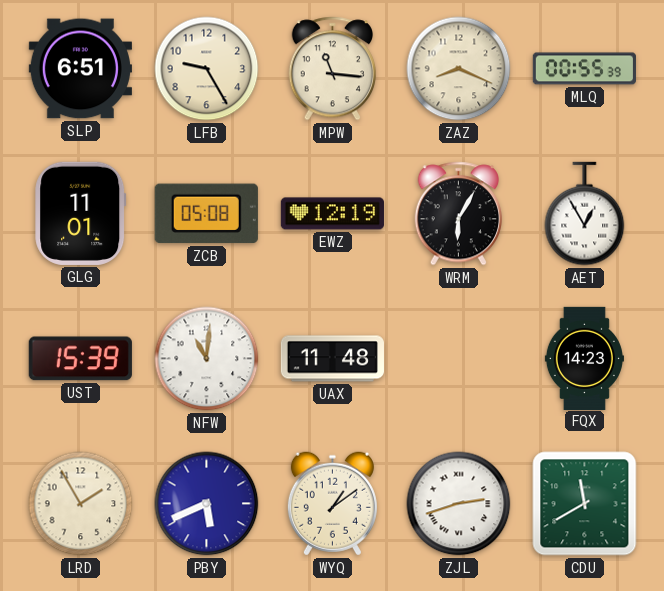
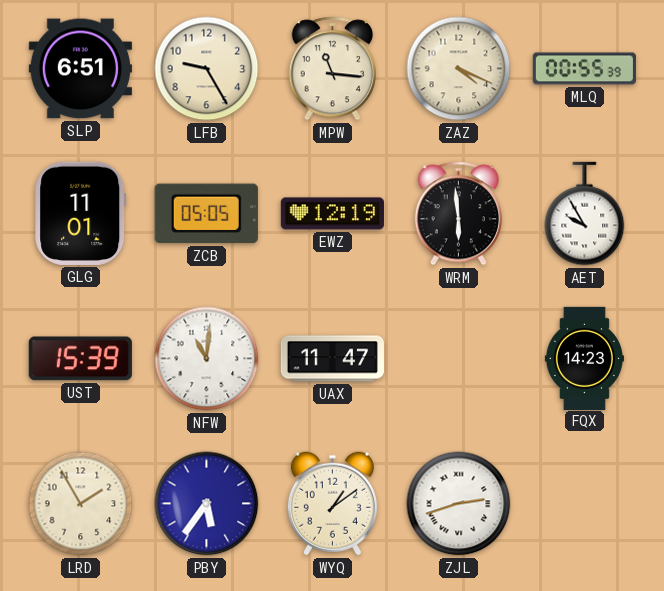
ZAZ: 8:19 -> 4:19
ZCB: 05:08 -> 05:05
WRM: 6:05 -> 5:59
AET: 12:55 -> 9:55
UAX: 11:48 -> 11:47
PBY: 5:41 -> 5:36
CDU: 11:40 -> none
